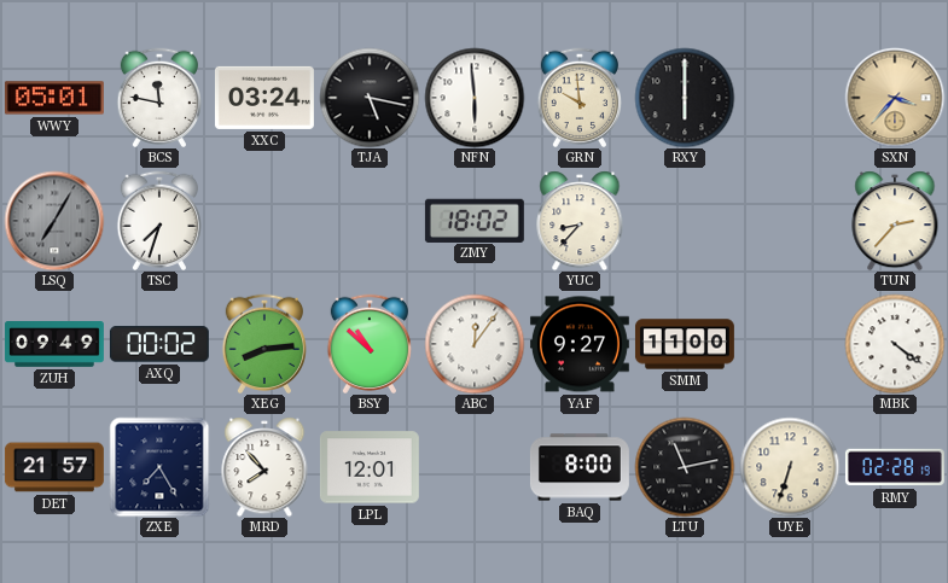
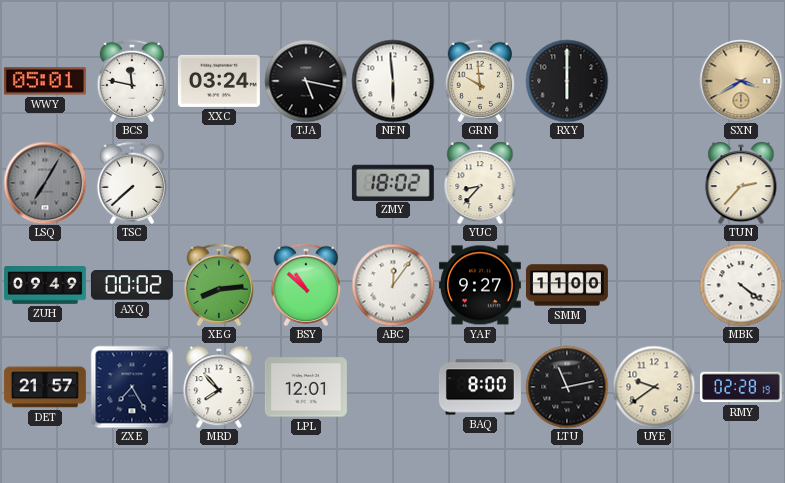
SXN: 3:37 -> 3:40
TSC: 7:33 -> 7:38
UYE: 6:33 -> 9:39
